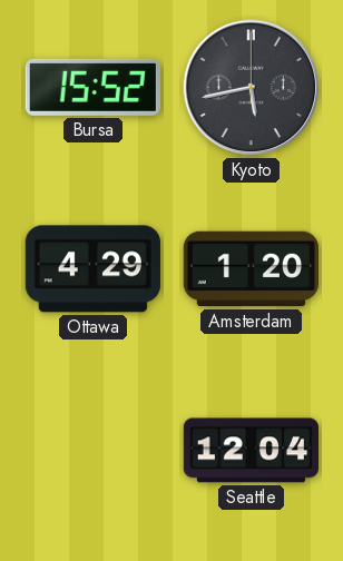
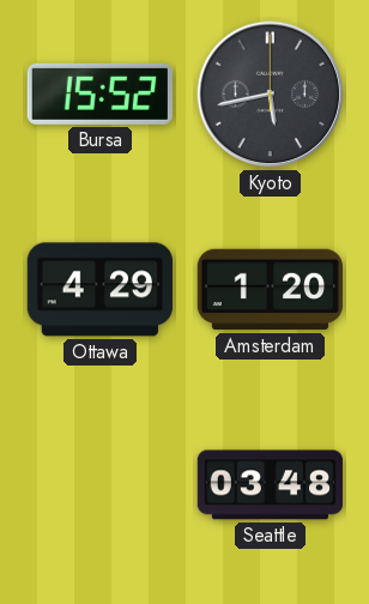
Seattle: 12:04 -> 03:48
